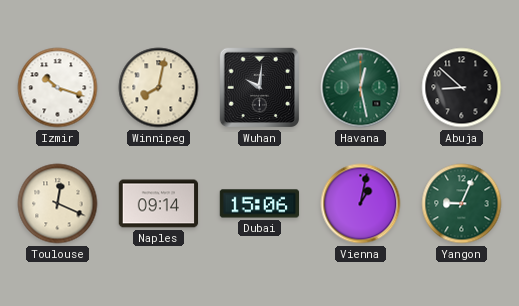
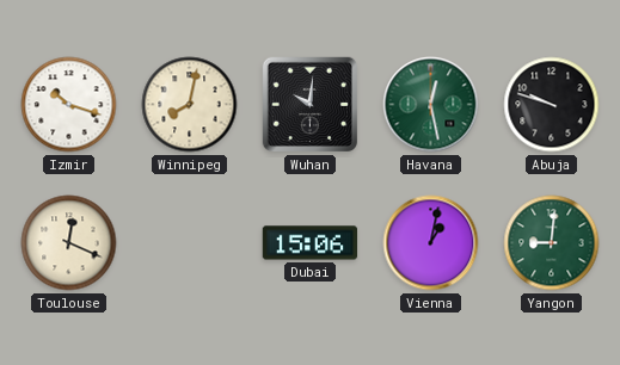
Abuja: 8:52 -> 9:48
Naples: 09:14 -> none
Yangon: 9:04 -> 9:01
